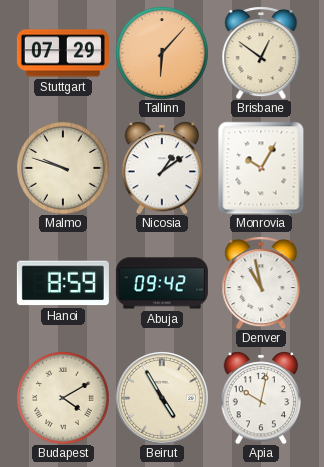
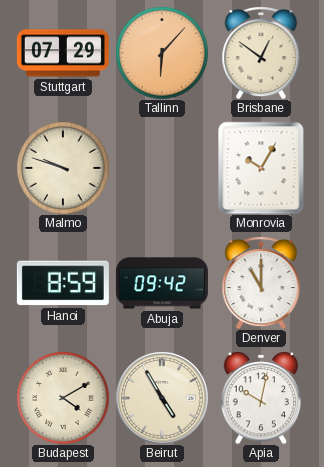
Nicosia: 1:09 -> none
Denver: 10:58 -> 11:00
